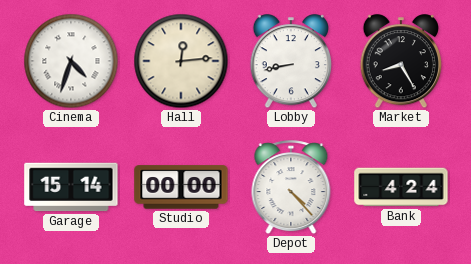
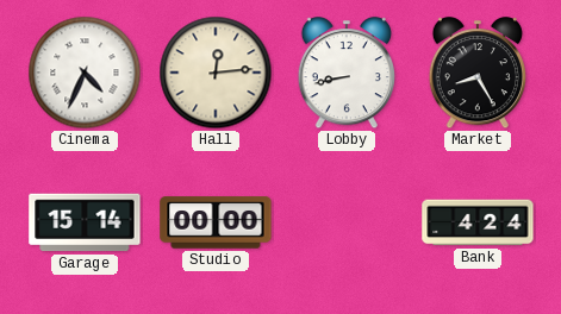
Cinema: 4:33 -> 4:34
Depot: 4:23 -> none
